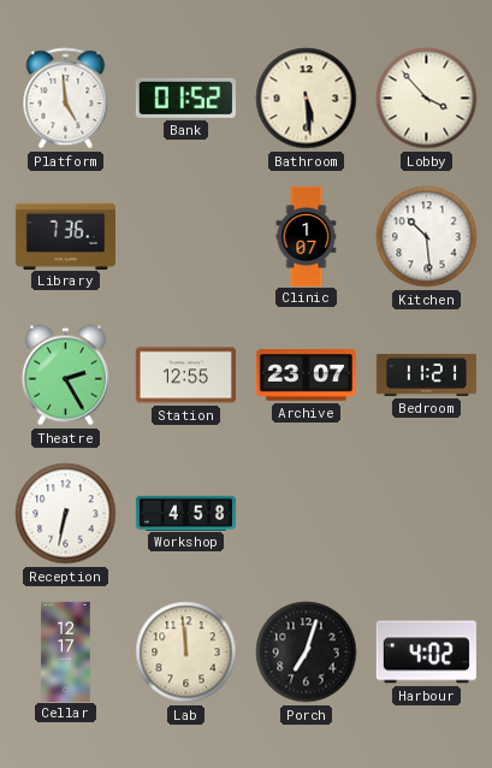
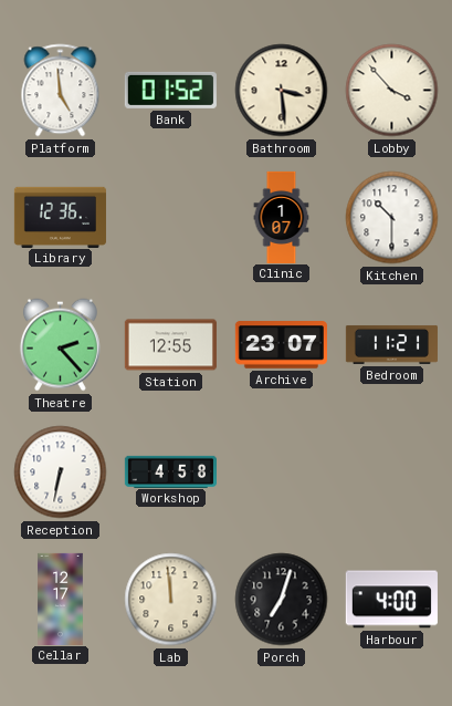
Bathroom: 5:29 -> 3:29
Library: 7:36 -> 12:36
Kitchen: 10:29 -> 10:30
Theatre: 2:25 -> 2:23
Harbour: 4:02 -> 4:00
